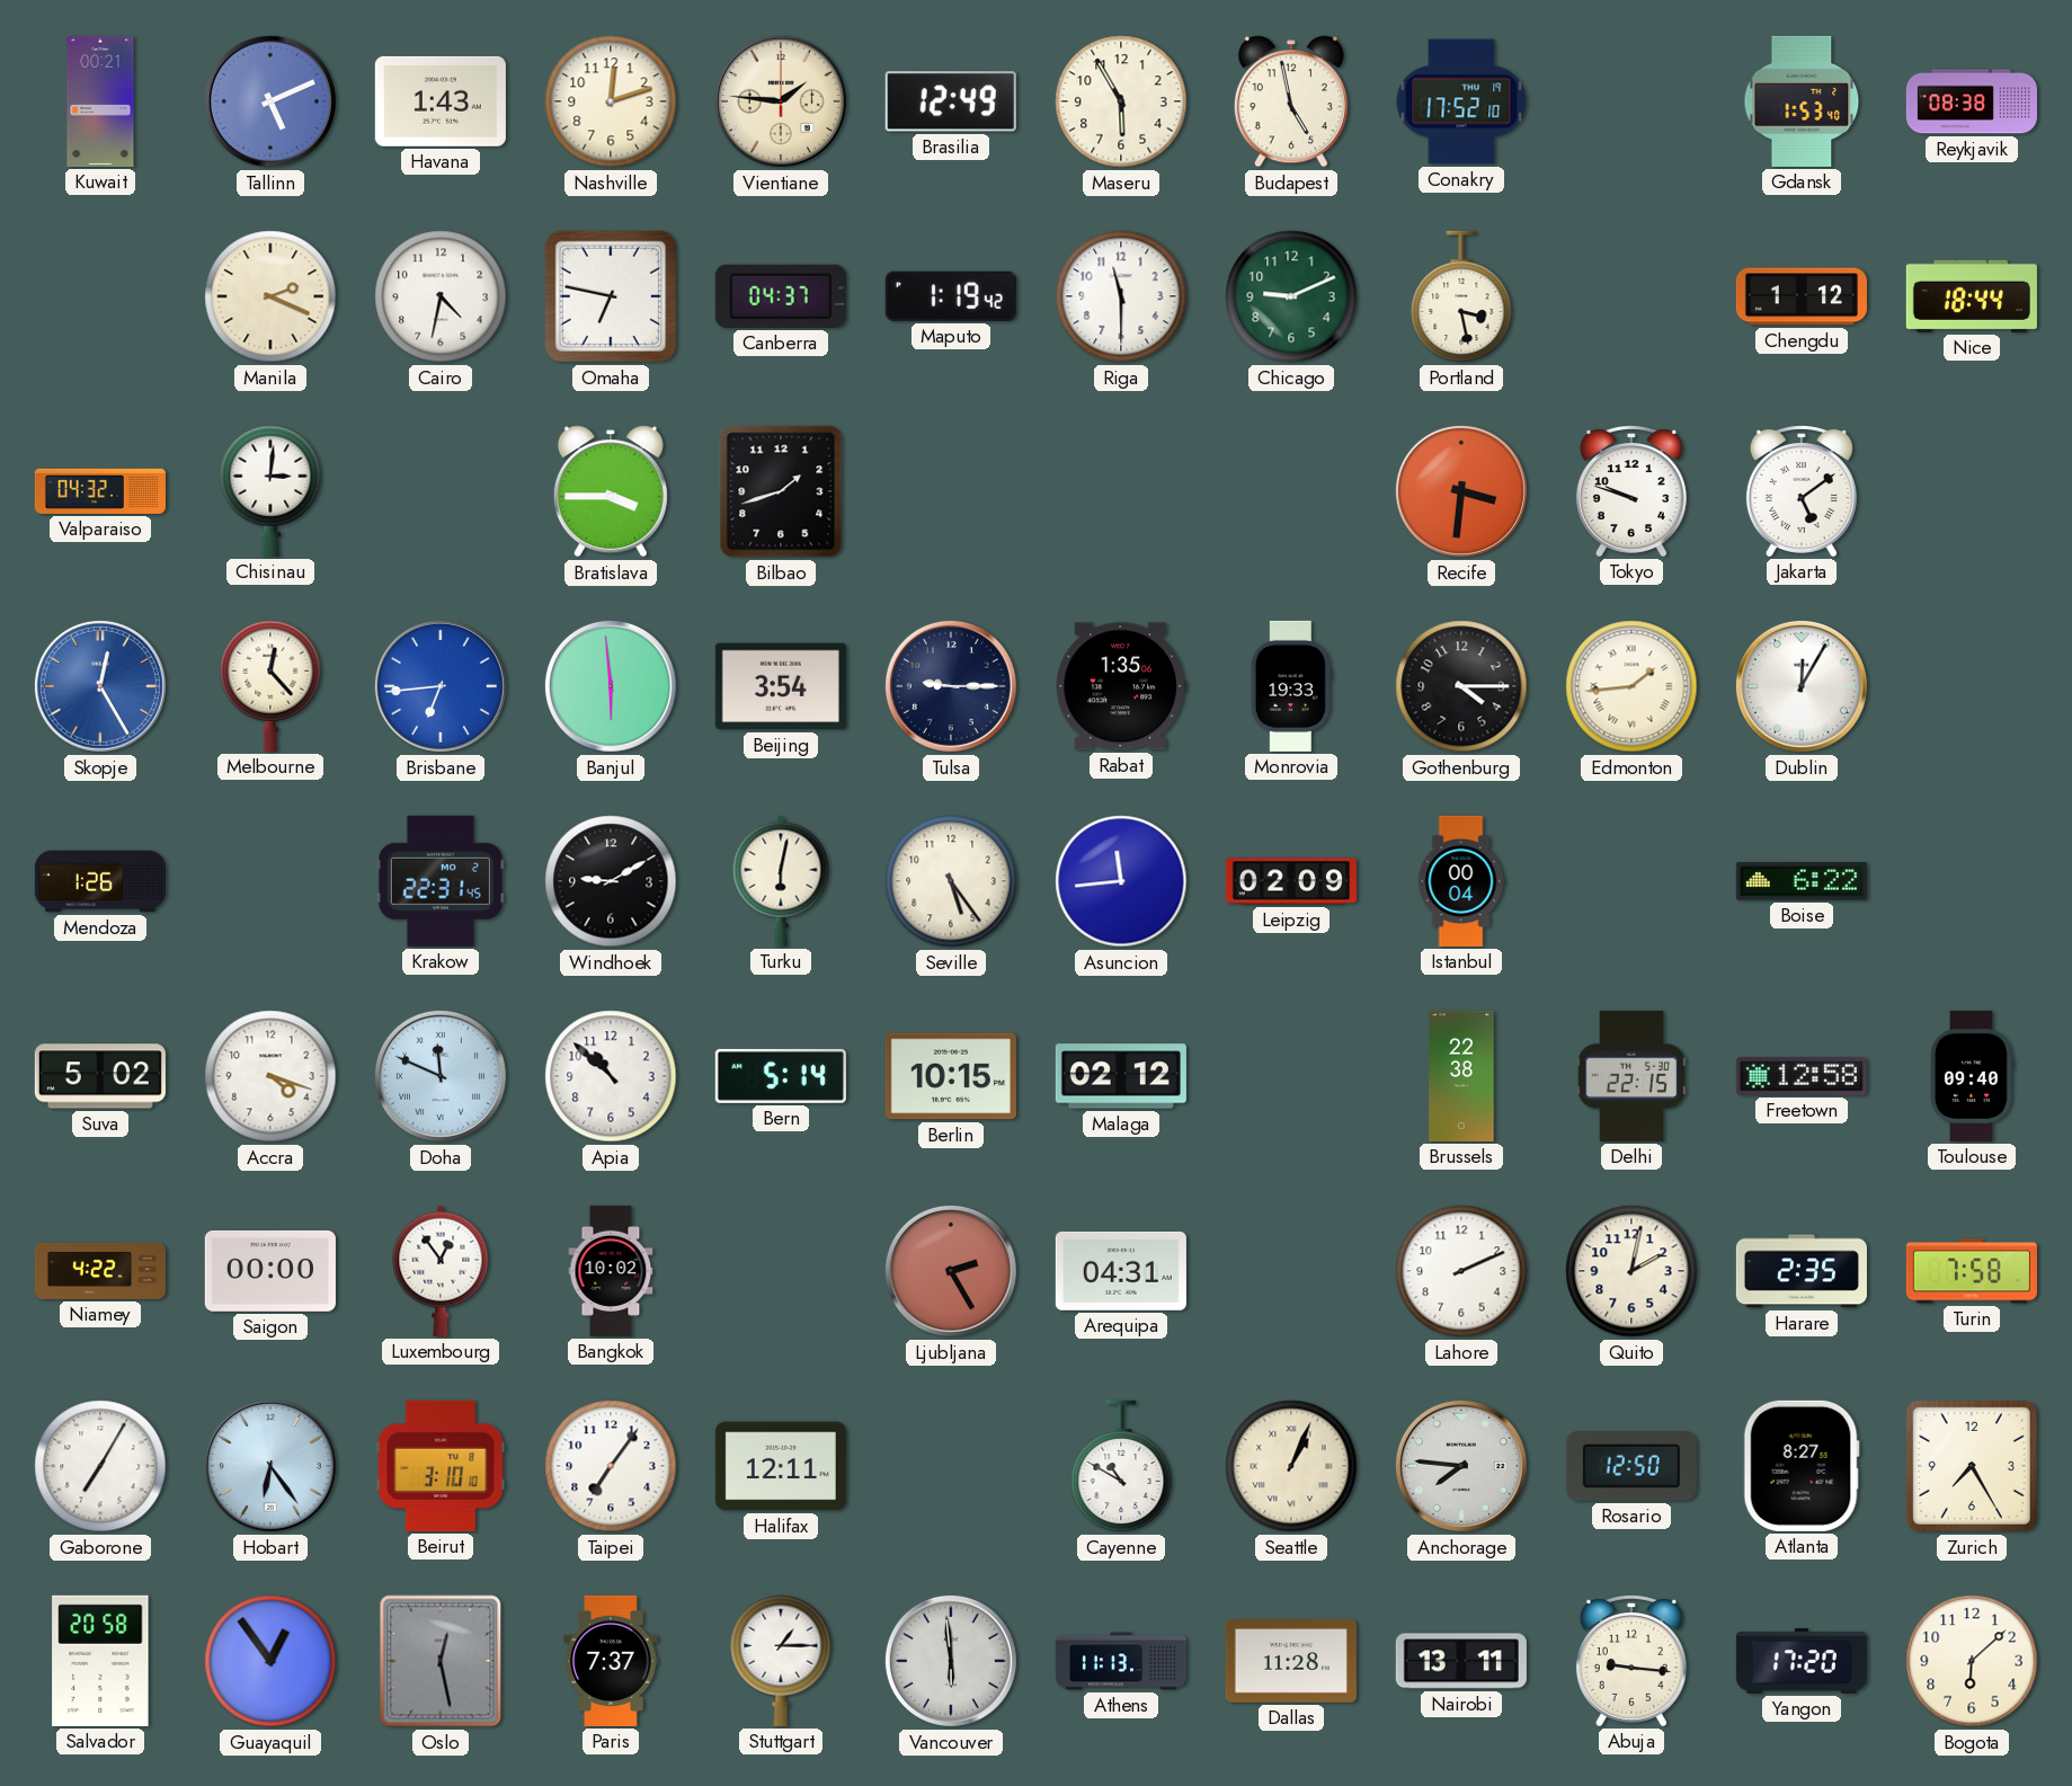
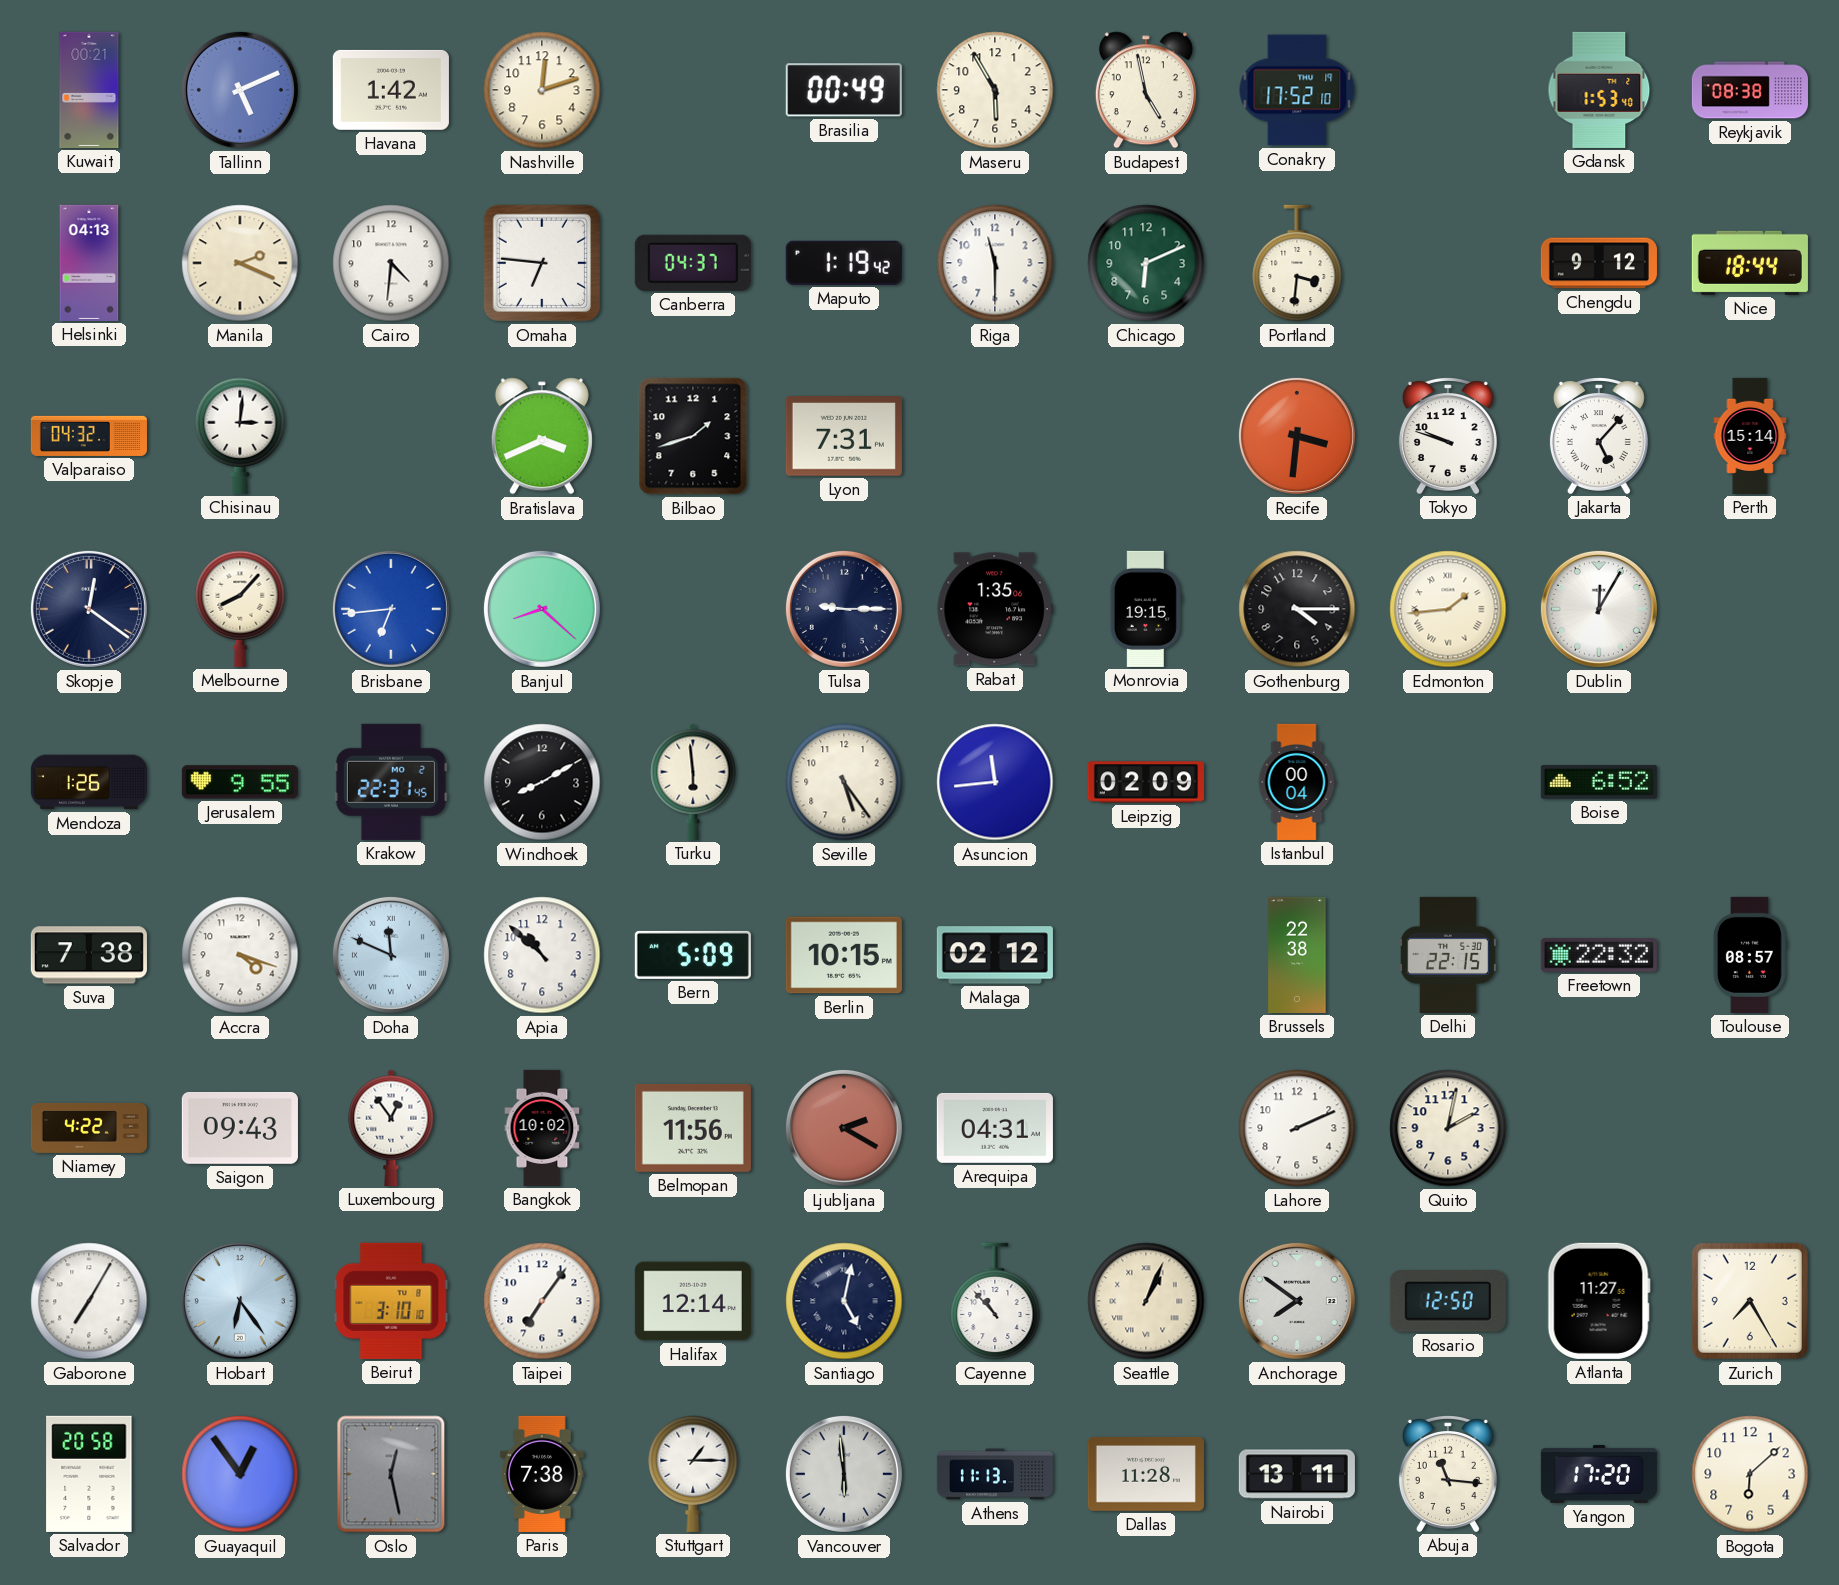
Havana: 1:43 -> 1:42
Vientiane: 1:46 -> none
Brasilia: 12:49 -> 00:49
Helsinki: none -> 04:13
Cairo: 4:32 -> 4:31
Omaha: 6:47 -> 6:46
Chicago: 9:11 -> 6:11
Portland: 3:28 -> 3:31
Chengdu: 1:12 -> 9:12
Bratislava: 3:45 -> 3:41
Lyon: none -> 7:31
Jakarta: 5:09 -> 5:07
Perth: none -> 15:14
Skopje: 12:25 -> 12:21
Skopje dial: blue -> navy
Melbourne: 12:23 -> 8:07
Banjul: 5:59 -> 8:22
Beijing: 3:54 -> none
Monrovia: 19:33 -> 19:15
Jerusalem: none -> 9:55
Windhoek: 9:10 -> 8:10
Turku: 6:02 -> 5:59
Boise: 6:22 -> 6:52
Suva: 5:02 -> 7:38
Bern: 5:14 -> 5:09
Freetown: 12:58 -> 22:32
Toulouse: 09:40 -> 08:57
Saigon: 00:00 -> 09:43
Belmopan: none -> 11:56
Ljubljana: 2:25 -> 2:20
Harare: 2:35 -> none
Turin: 7:58 -> none
Halifax: 12:11 -> 12:14
Santiago: none -> 5:02
Cayenne: 10:50 -> 10:53
Anchorage: 7:46 -> 7:51
Atlanta: 8:27 -> 11:27
Paris: 7:37 -> 7:38
Abuja: 9:16 -> 11:16
